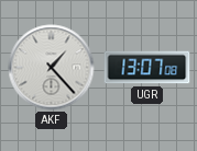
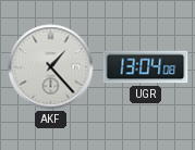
UGR: 13:07 -> 13:04
